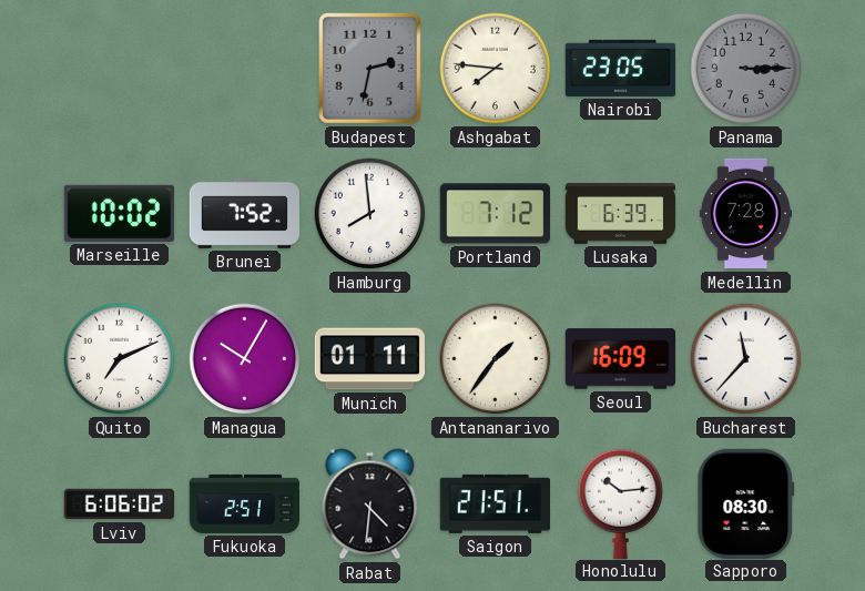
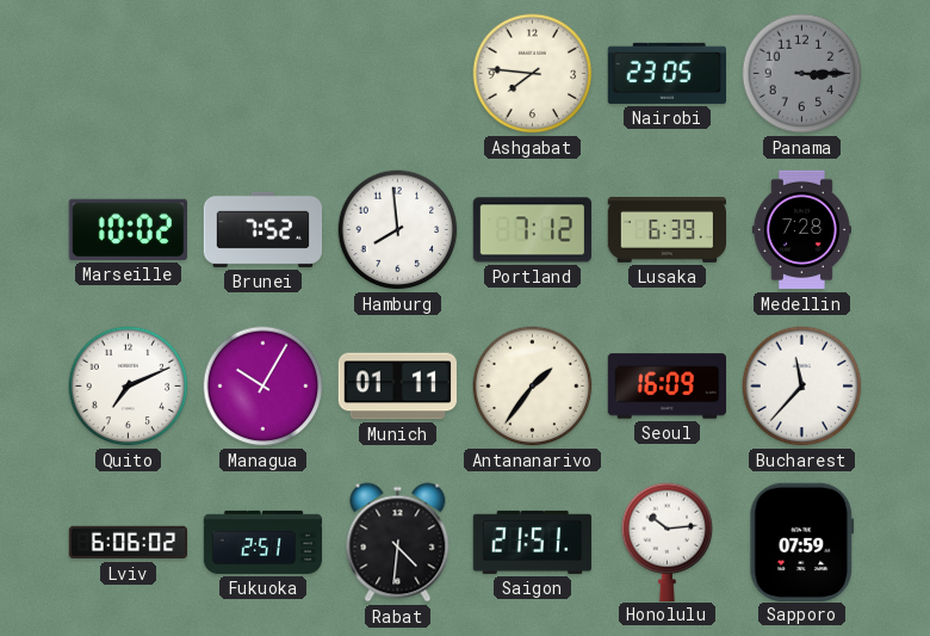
Budapest: 2:32 -> none
Sapporo: 08:30 -> 07:59
